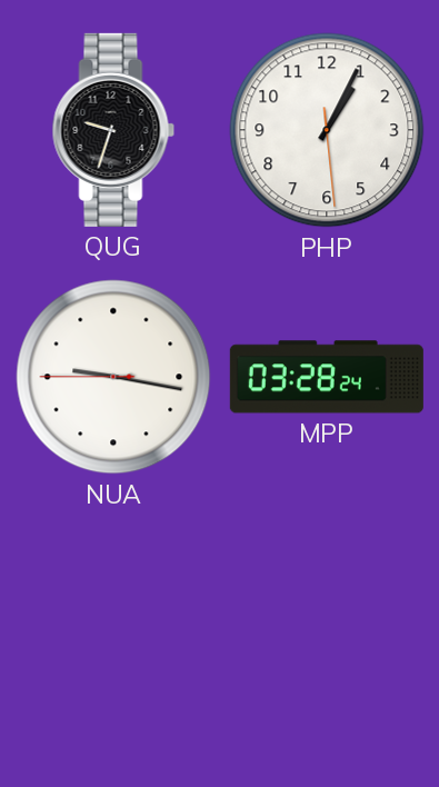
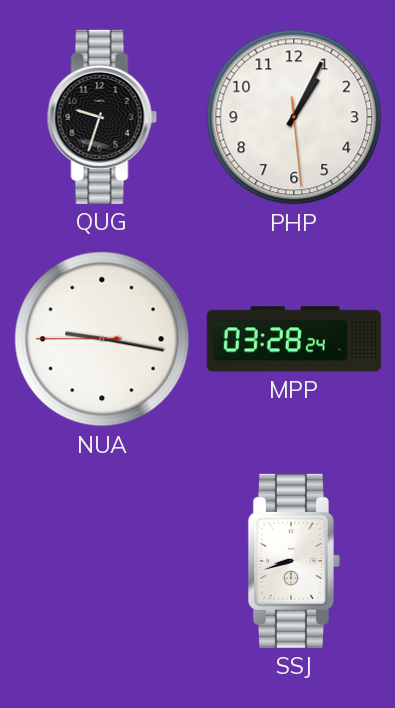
SSJ: none -> 8:42
